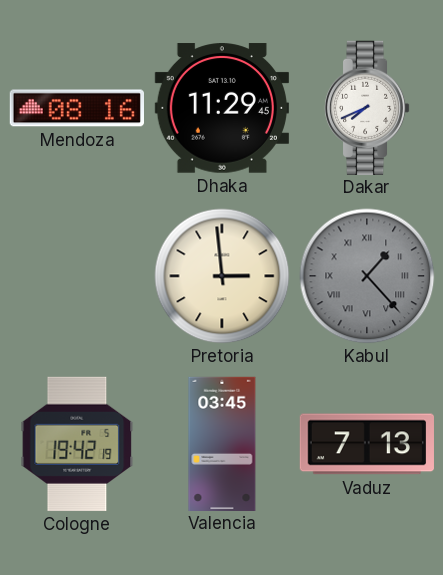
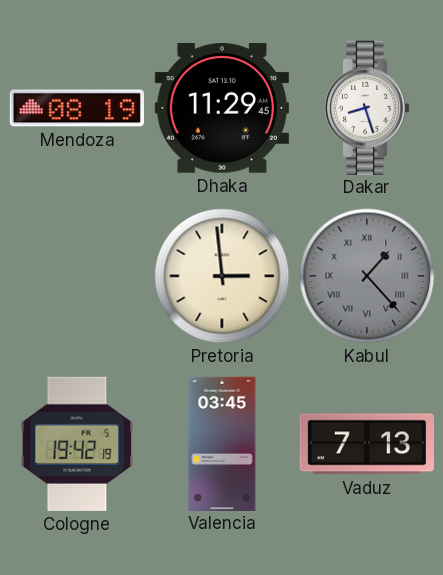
Mendoza: 08:16 -> 08:19
Dakar: 7:41 -> 8:27
